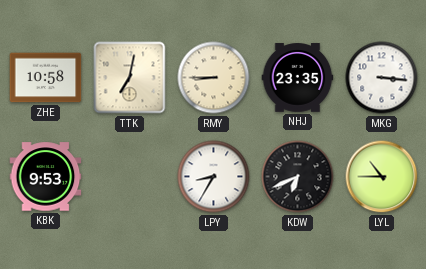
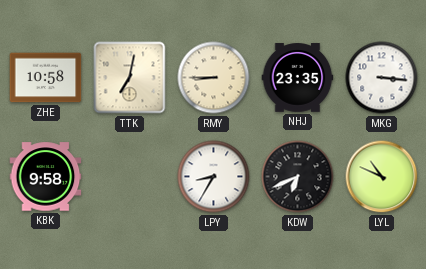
KBK: 9:53 -> 9:58
LYL: 10:45 -> 10:49
